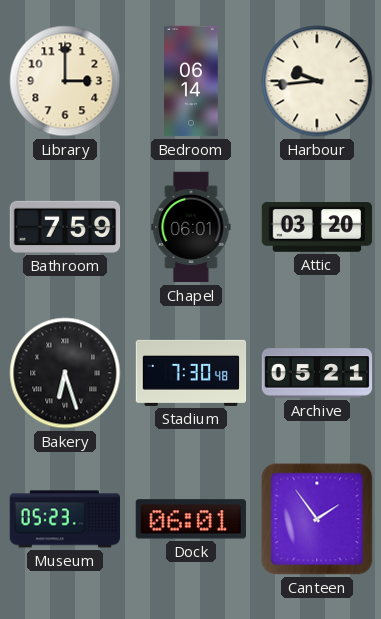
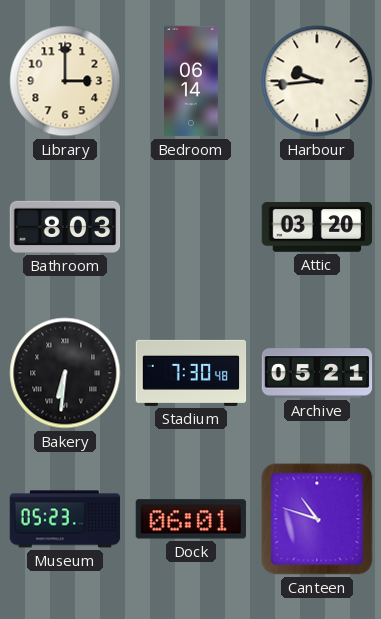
Bathroom: 7:59 -> 8:03
Chapel: 06:01 -> none
Bakery: 6:27 -> 6:31
Canteen: 1:54 -> 10:48
